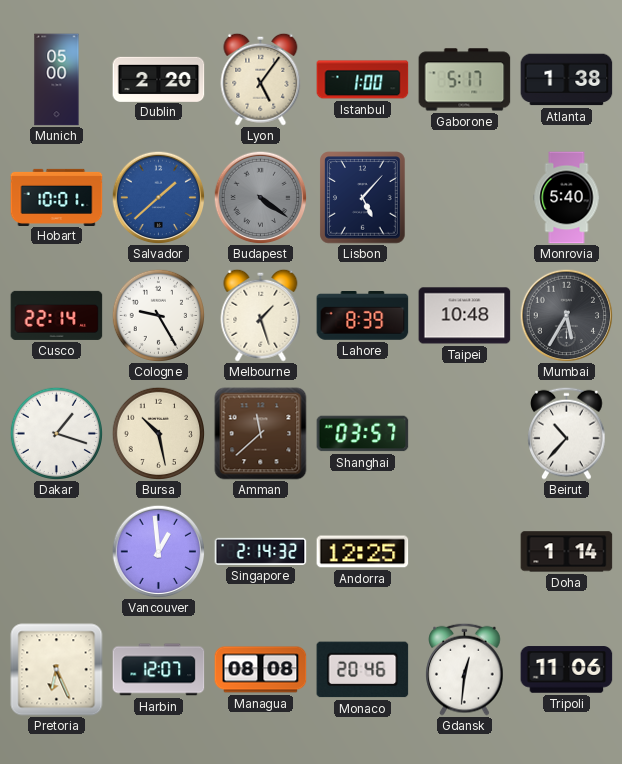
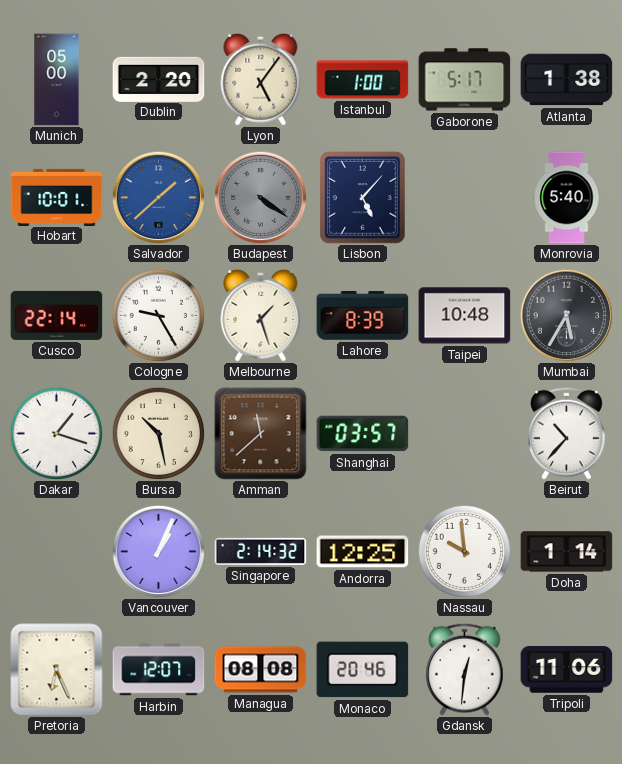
Vancouver: 12:59 -> 1:04
Nassau: none -> 9:59
